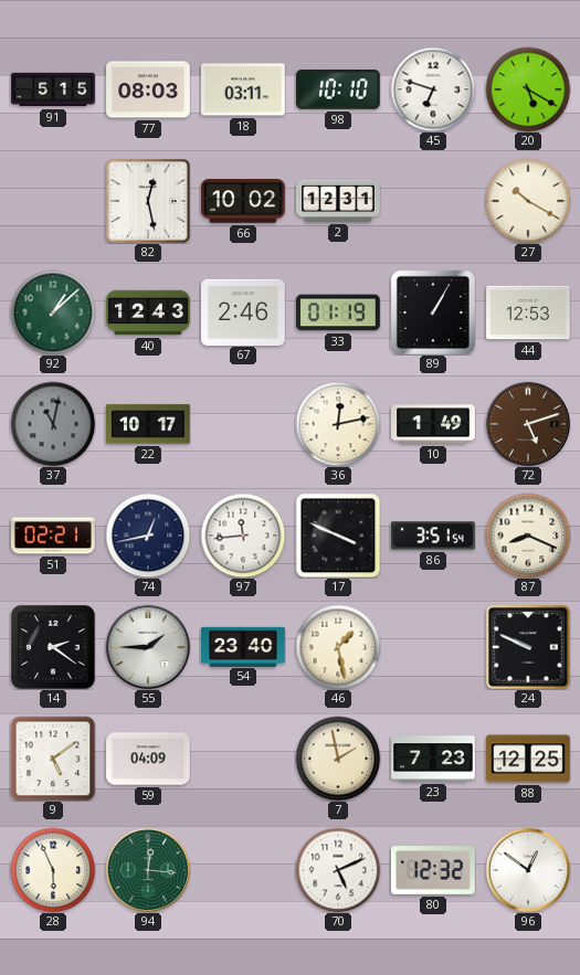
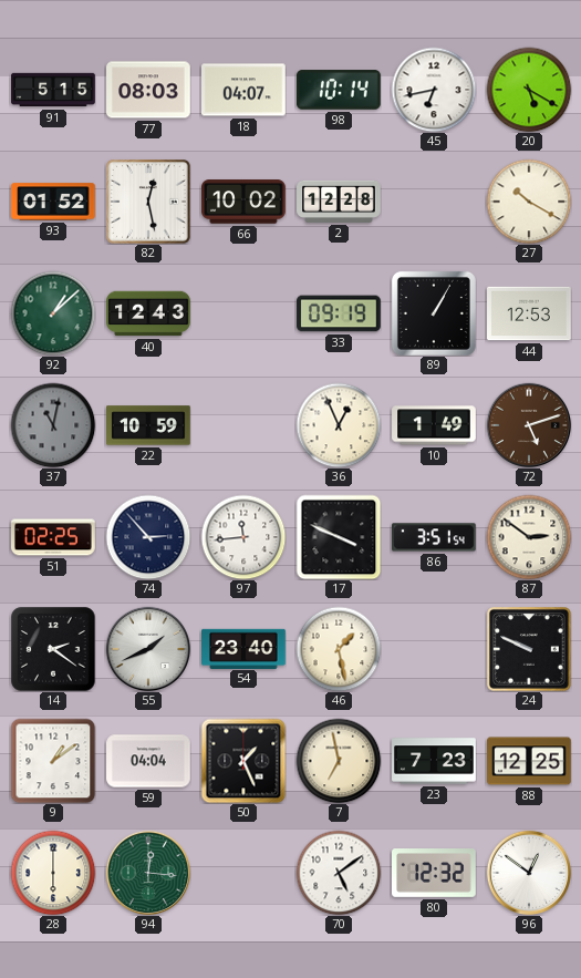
18: 03:11 -> 04:07
98: 10:10 -> 10:14
45: 6:48 -> 6:43
93: none -> 01:52
2: 12:31 -> 12:28
67: 2:46 -> none
33: 01:19 -> 09:19
22: 10:17 -> 10:59
36: 12:13 -> 12:56
51: 02:21 -> 02:25
74: 12:43 -> 2:53
87: 8:19 -> 2:51
55: 1:45 -> 1:41
9: 5:09 -> 1:09
59: 04:09 -> 04:04
50: none -> 1:26
7: 1:58 -> 6:58
28: 5:56 -> 6:00
70: 5:11 -> 5:09
